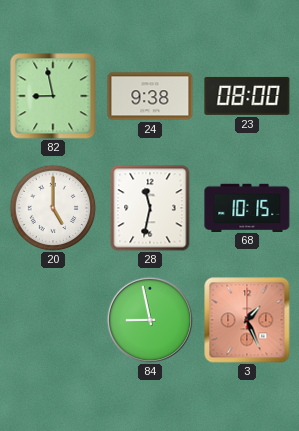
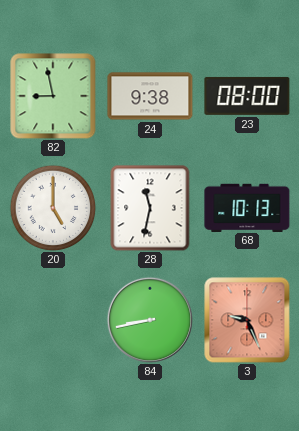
68: 10:15 -> 10:13
84: 8:58 -> 8:43
3: 1:26 -> 9:26
